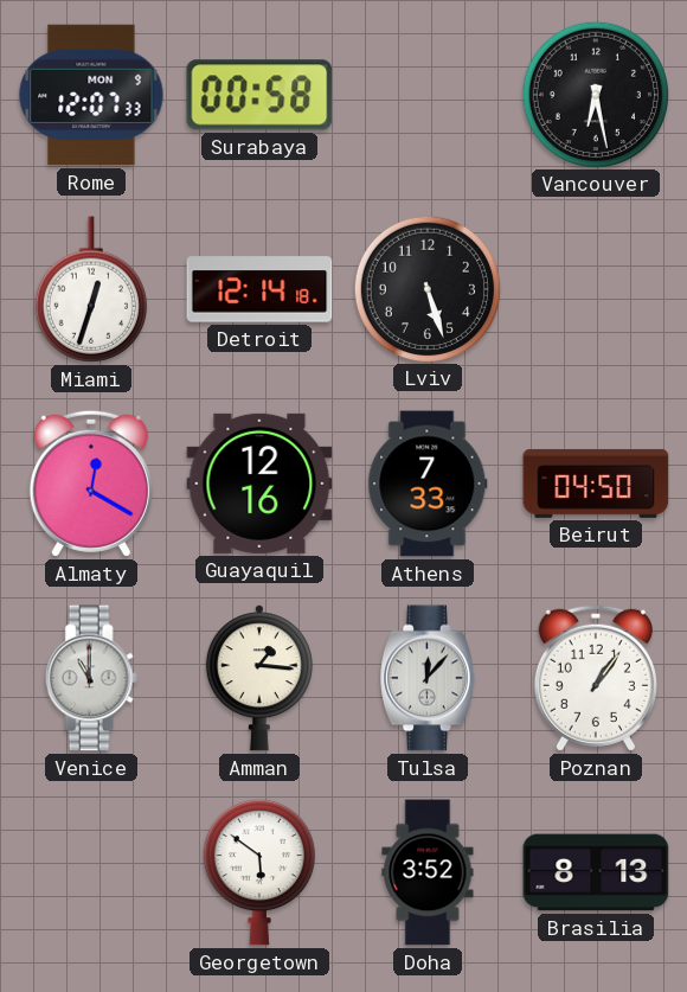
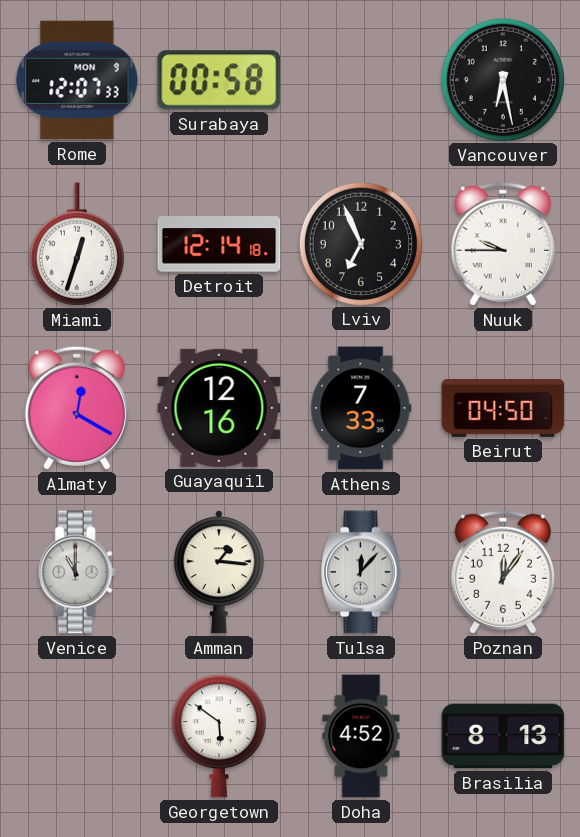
Lviv: 5:27 -> 6:56
Nuuk: none -> 9:45
Poznan: 1:06 -> 12:06
Doha: 3:52 -> 4:52
